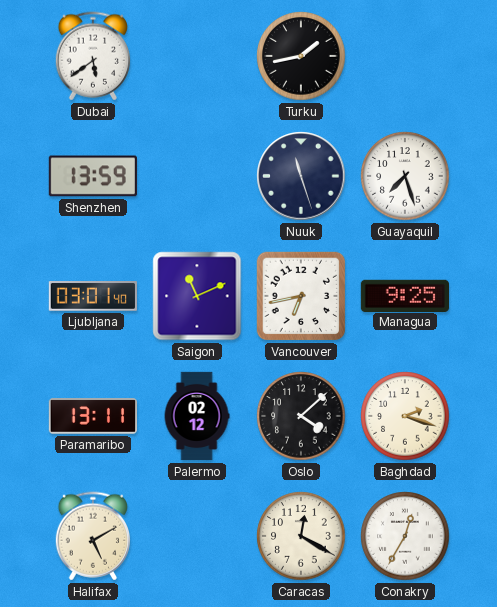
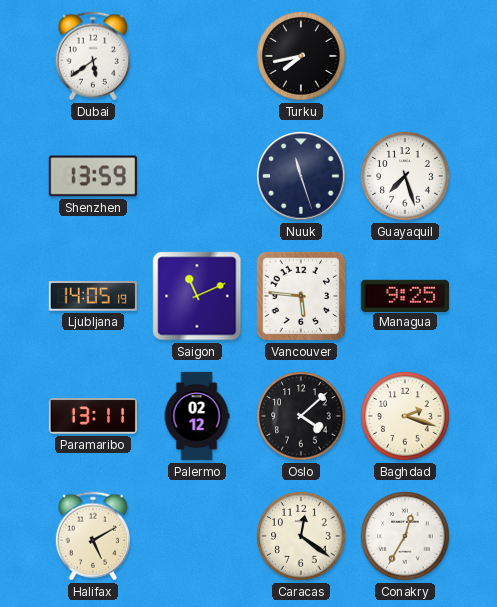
Turku: 1:43 -> 7:43
Ljubljana: 03:01 -> 14:05
Vancouver: 6:43 -> 5:46
Caracas: 12:20 -> 12:21
